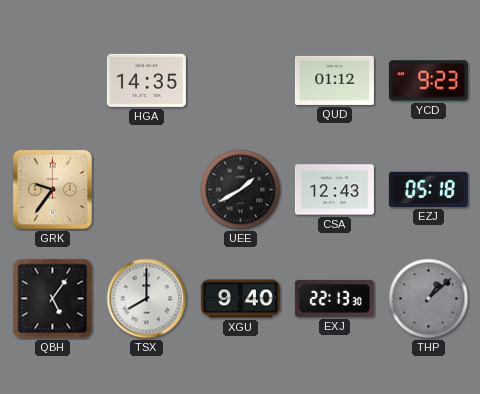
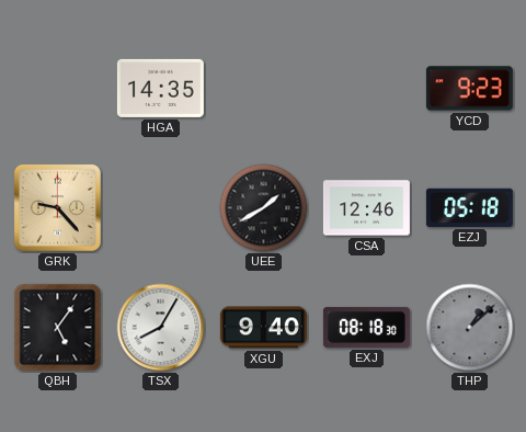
QUD: 01:12 -> none
GRK: 9:36 -> 9:23
CSA: 12:43 -> 12:46
TSX: 8:00 -> 8:05
EXJ: 22:13 -> 08:18
